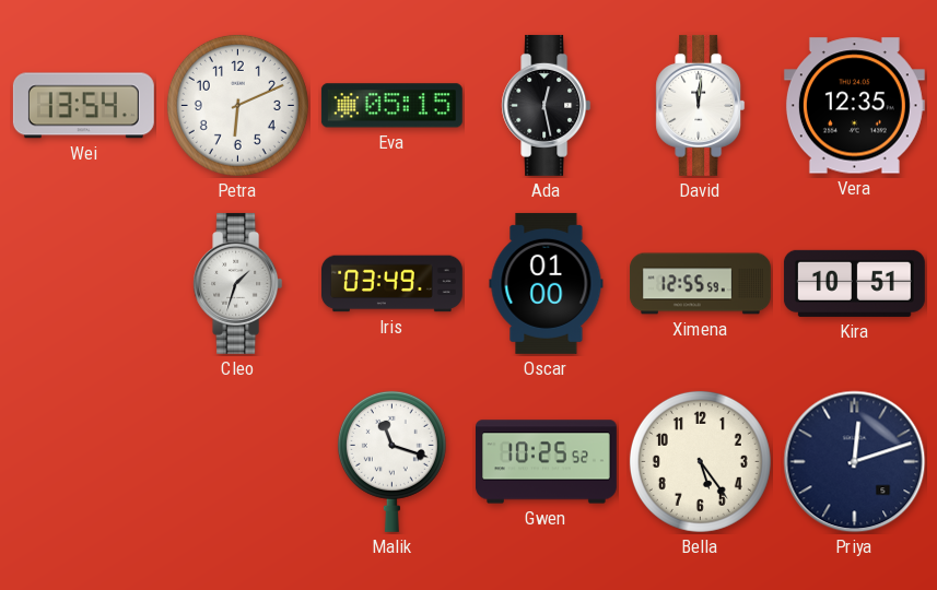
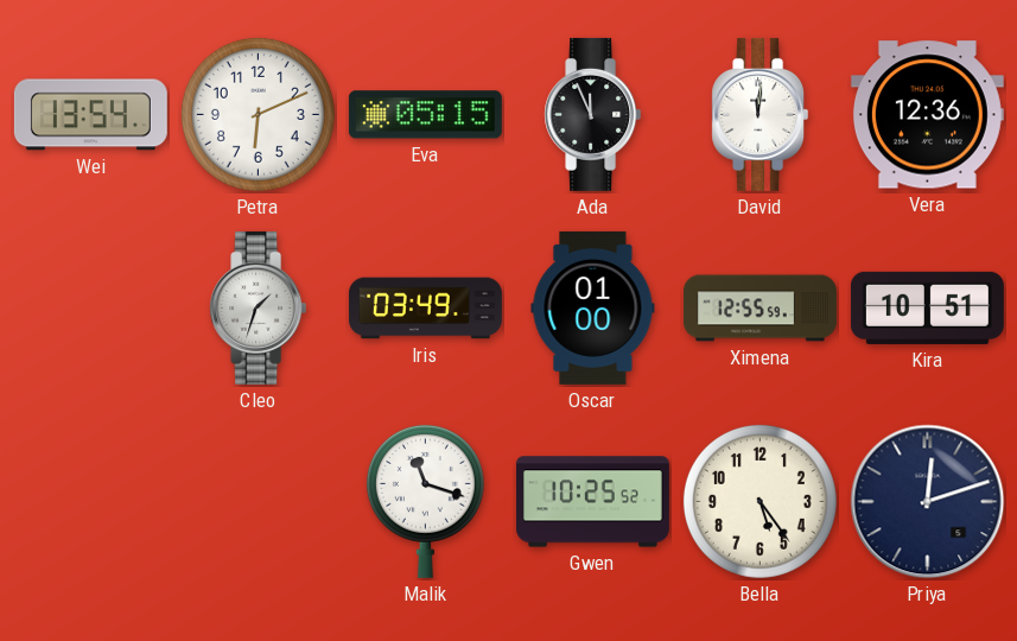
Ada: 12:28 -> 11:56
Vera: 12:35 -> 12:36
